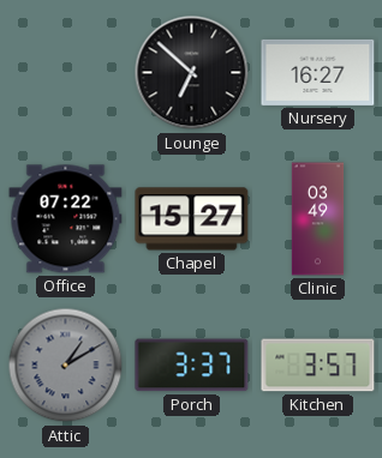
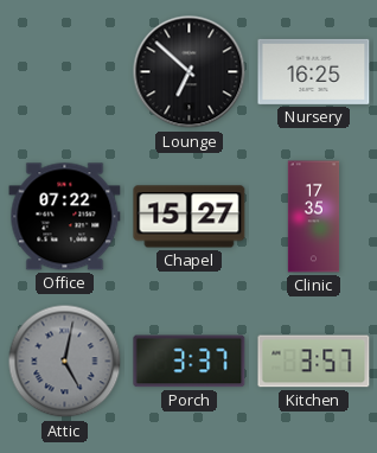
Nursery: 16:27 -> 16:25
Clinic: 03:49 -> 17:35
Attic: 1:10 -> 5:02
